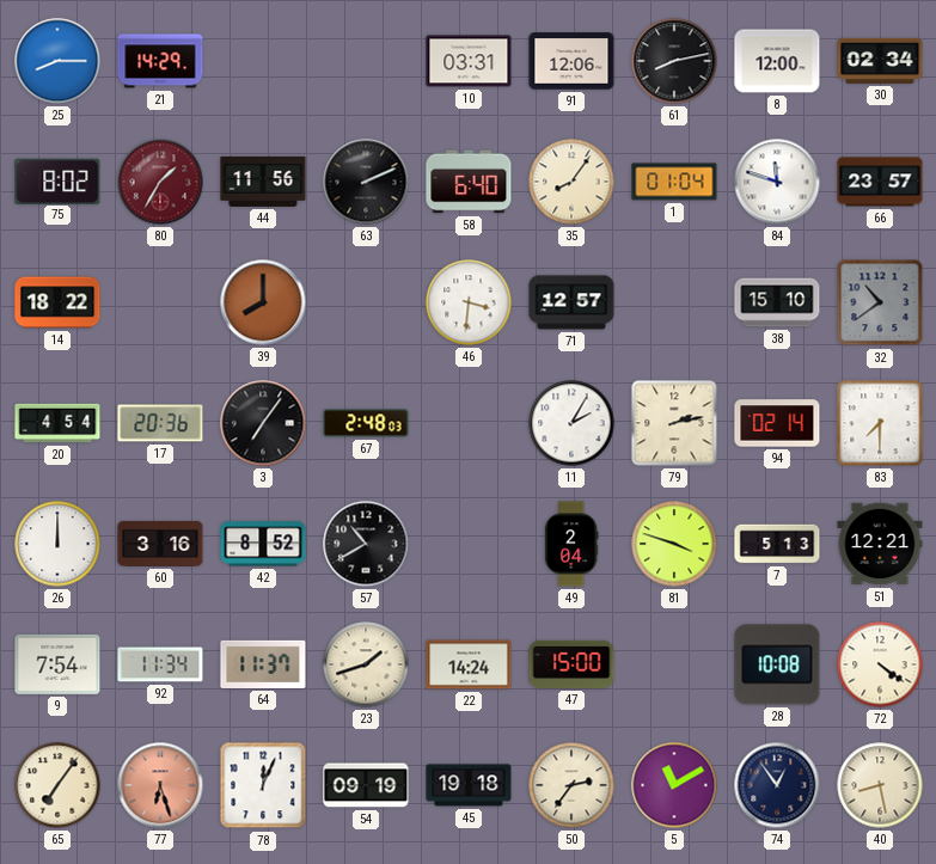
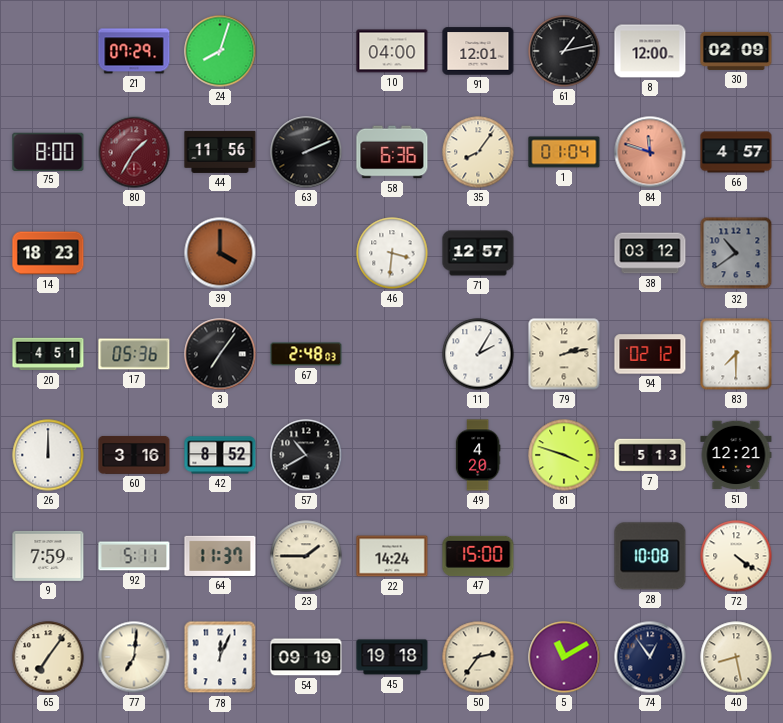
25: 8:15 -> none
21: 14:29 -> 07:29
24: none -> 8:03
10: 03:31 -> 04:00
91: 12:06 -> 12:01
61: 8:13 -> 1:13
30: 02:34 -> 02:09
75: 8:02 -> 8:00
58: 6:40 -> 6:36
84 dial: white -> salmon
66: 23:57 -> 4:57
14: 18:22 -> 18:23
39: 8:00 -> 4:00
38: 15:10 -> 03:12
20: 4:54 -> 4:51
17: 20:36 -> 05:36
94: 02:14 -> 02:12
49: 2:04 -> 4:20
9: 7:54 -> 7:59
92: 11:34 -> 5:11
23: 1:42 -> 1:45
77: 6:27 -> 7:01
77 dial: salmon -> cream
